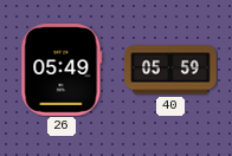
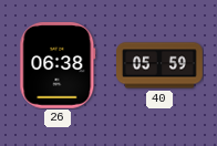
26: 05:49 -> 06:38
